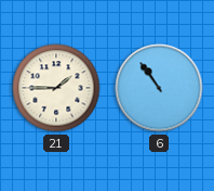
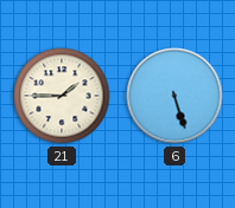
6: 10:54 -> 5:27
